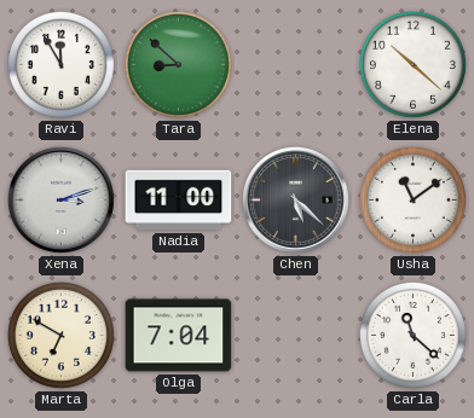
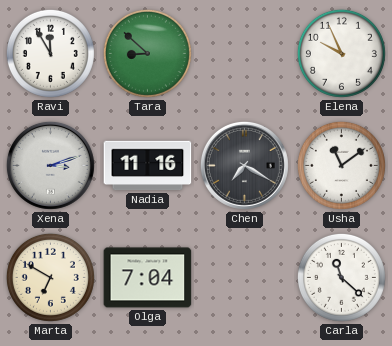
Elena: 10:22 -> 9:56
Nadia: 11:00 -> 11:16
Chen: 5:22 -> 7:20
